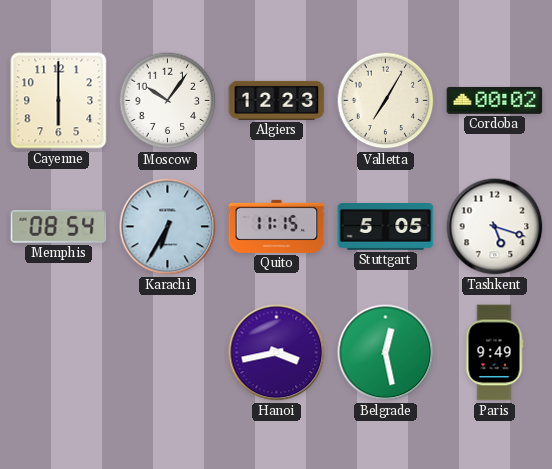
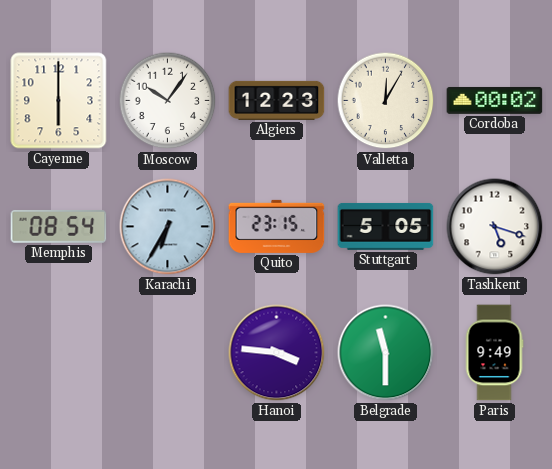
Valletta: 7:05 -> 12:05
Quito: 11:15 -> 23:15
Hanoi: 3:43 -> 3:46
Belgrade: 12:28 -> 11:30
